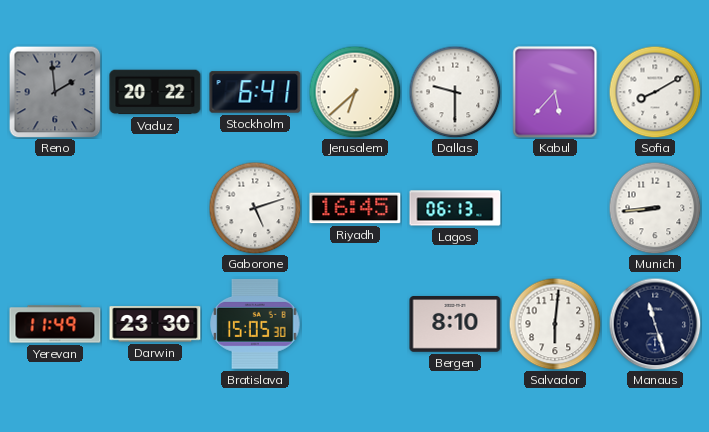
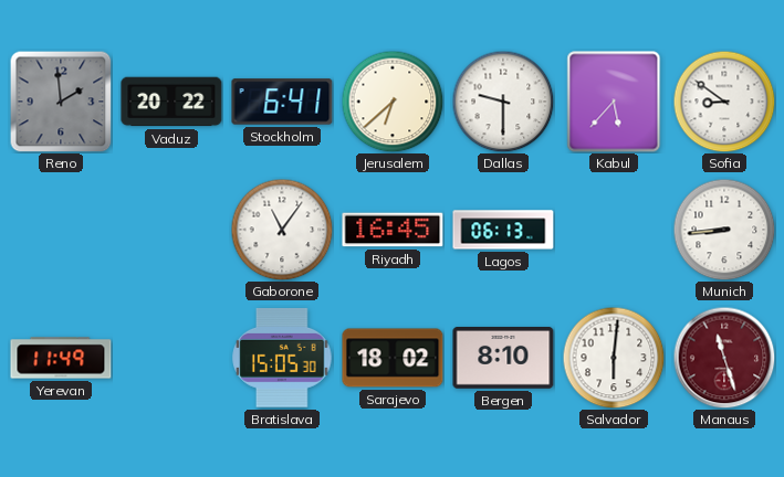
Sofia: 8:10 -> 8:51
Gaborone: 5:12 -> 11:06
Darwin: 23:30 -> none
Sarajevo: none -> 18:02
Manaus dial: navy -> burgundy
